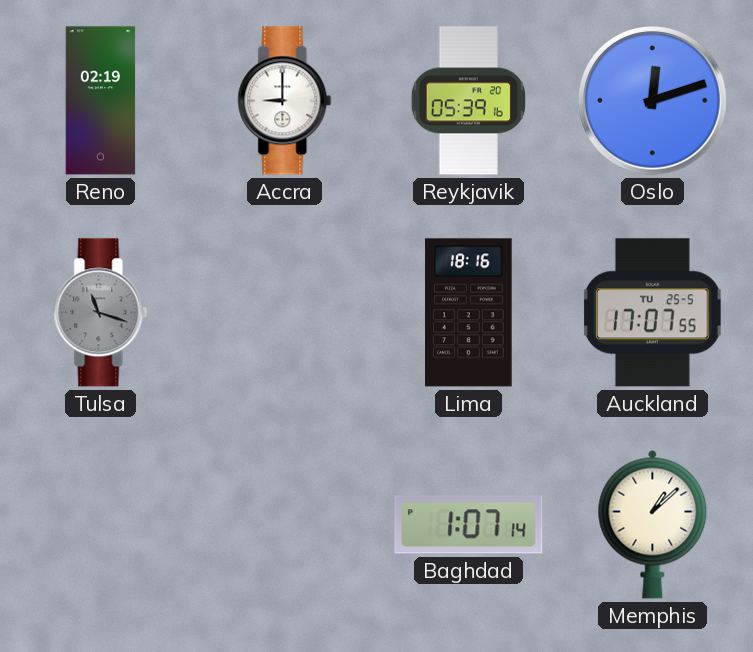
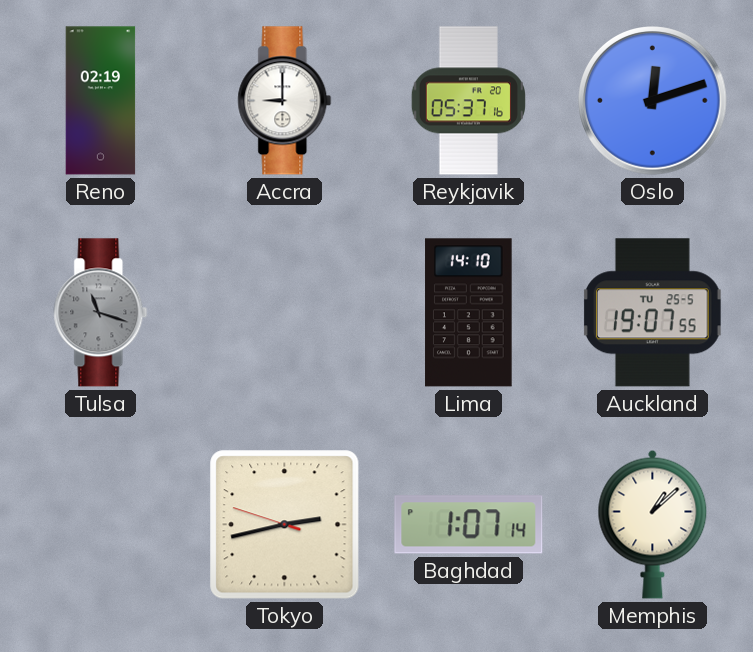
Reykjavik: 05:39 -> 05:37
Lima: 18:16 -> 14:10
Auckland: 17:07 -> 19:07
Tokyo: none -> 2:42
